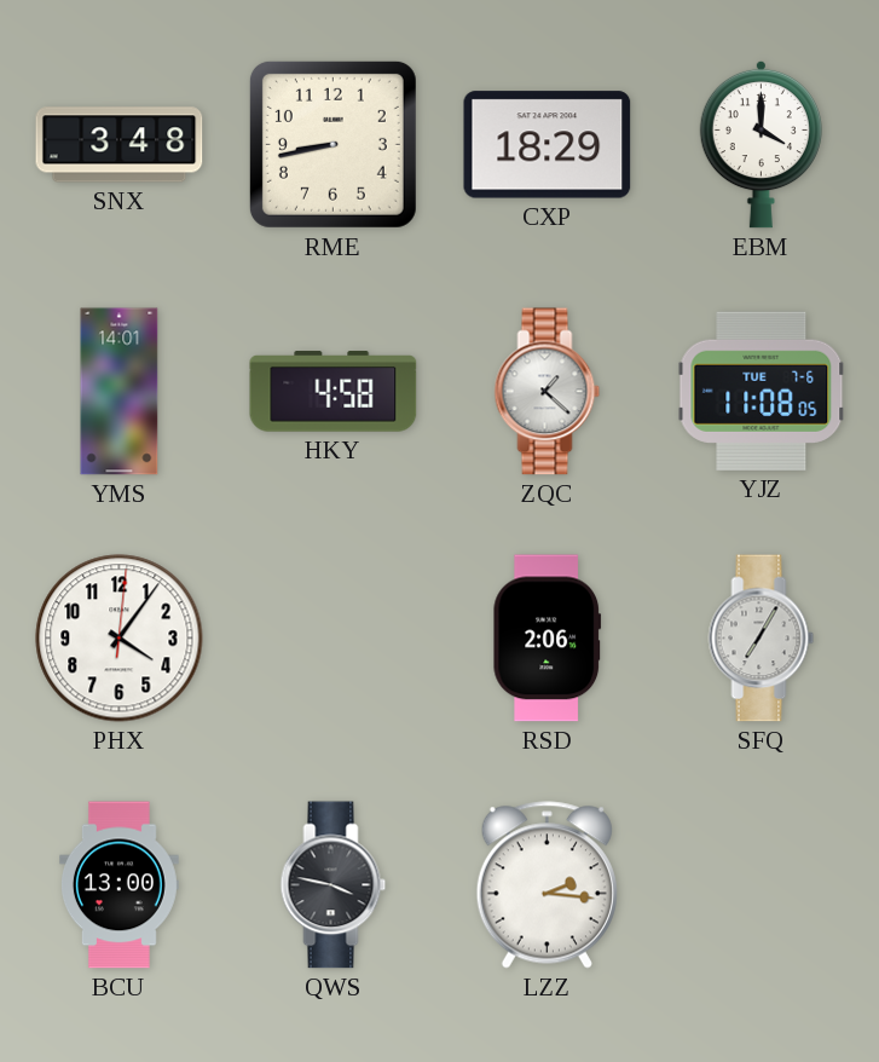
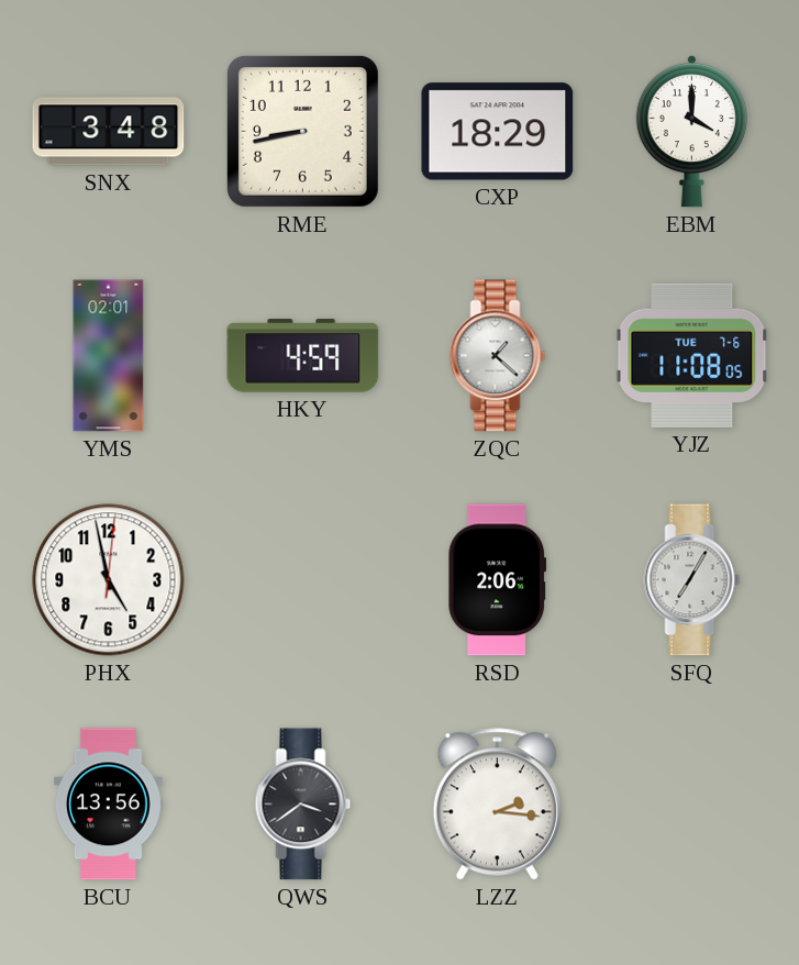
YMS: 14:01 -> 02:01
HKY: 4:58 -> 4:59
PHX: 4:06 -> 4:58
BCU: 13:00 -> 13:56
QWS: 3:47 -> 3:39
